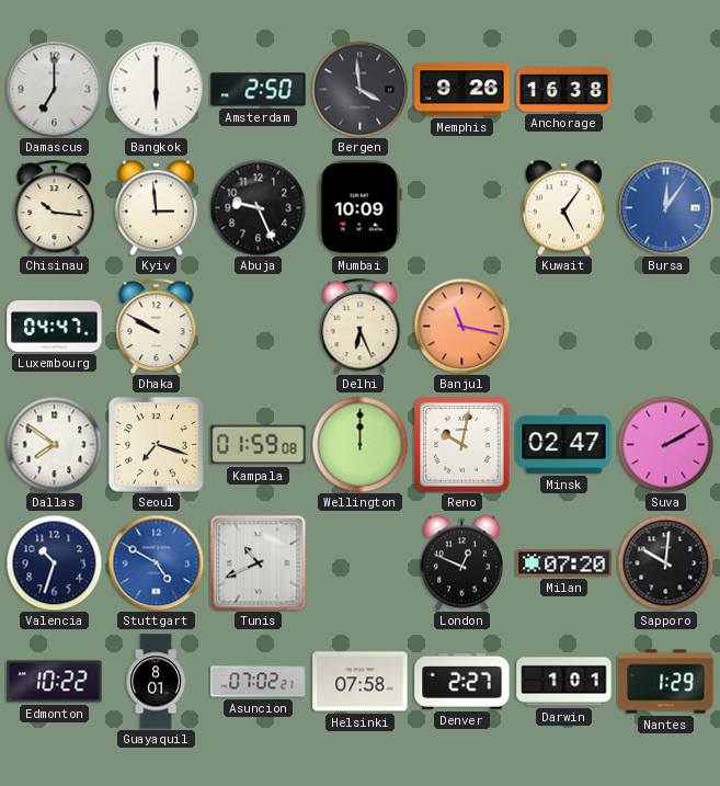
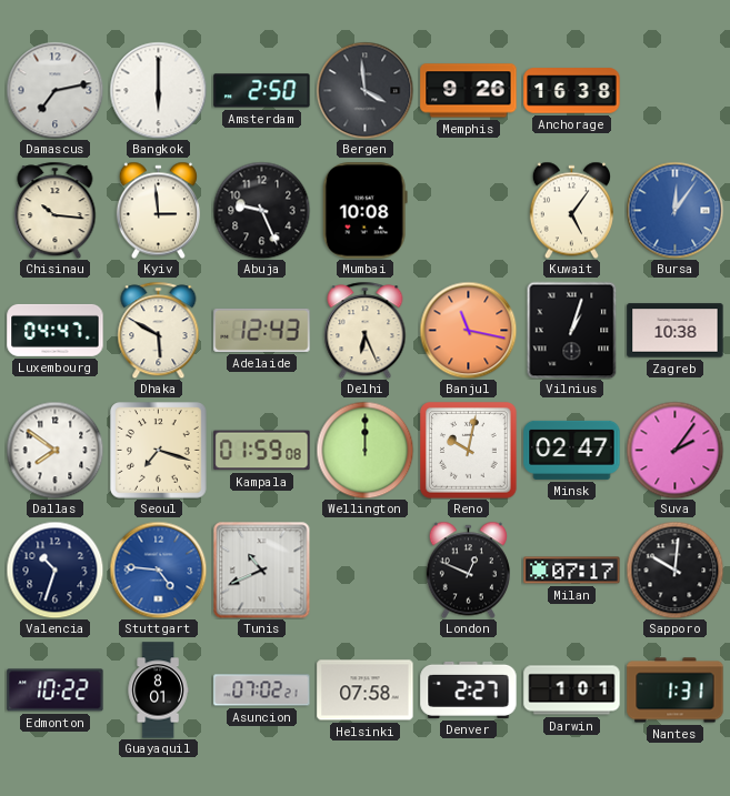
Damascus: 7:00 -> 7:13
Mumbai: 10:09 -> 10:08
Dhaka: 9:50 -> 5:50
Adelaide: none -> 12:43
Vilnius: none -> 1:03
Zagreb: none -> 10:38
Suva: 2:10 -> 2:06
Stuttgart: 4:50 -> 4:46
Milan: 07:20 -> 07:17
Nantes: 1:29 -> 1:31
